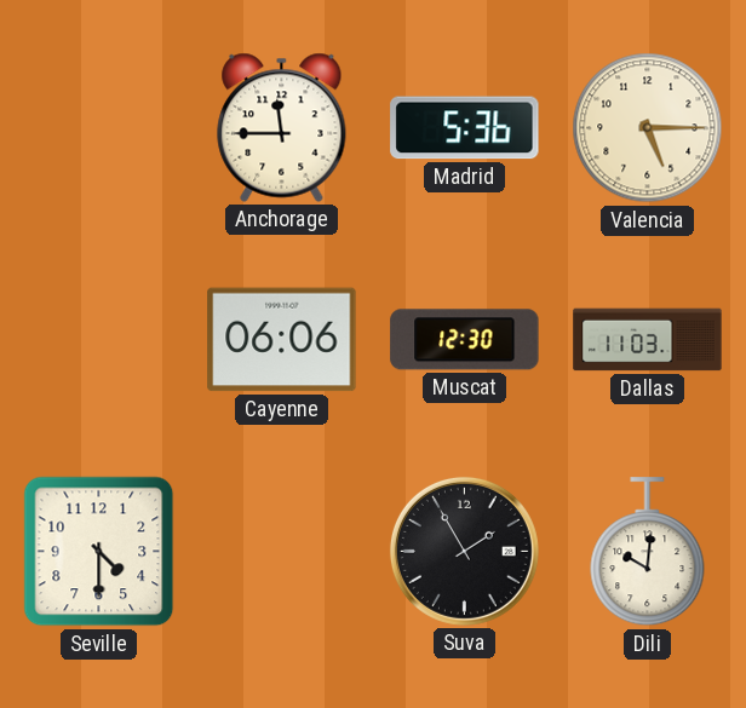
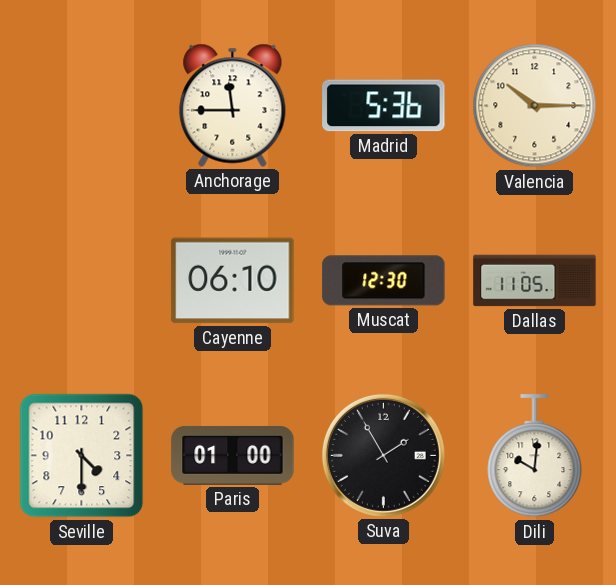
Valencia: 5:15 -> 10:15
Cayenne: 06:06 -> 06:10
Dallas: 11:03 -> 11:05
Paris: none -> 01:00
